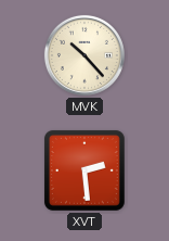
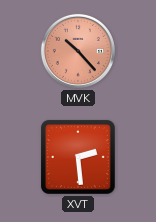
MVK dial: cream -> salmon
